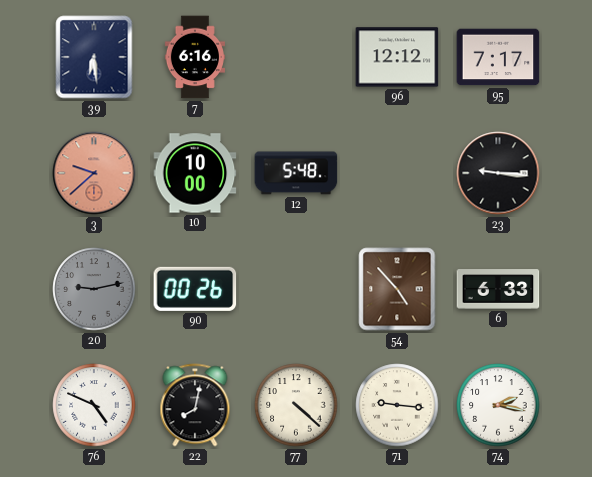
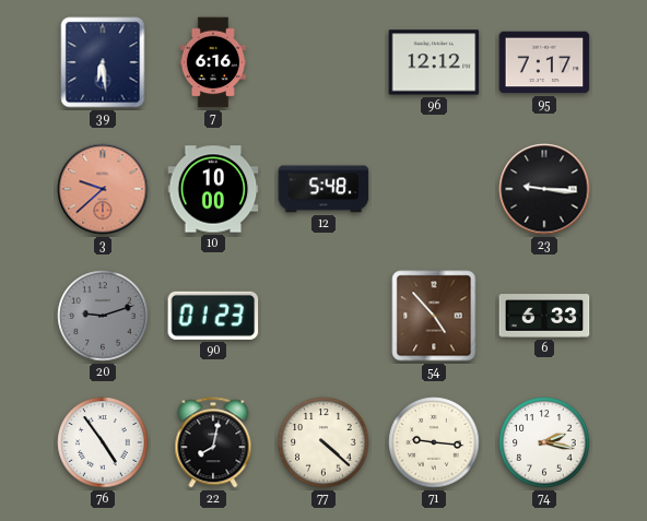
20: 9:13 -> 9:12
90: 00:26 -> 01:23
76: 4:49 -> 4:54
